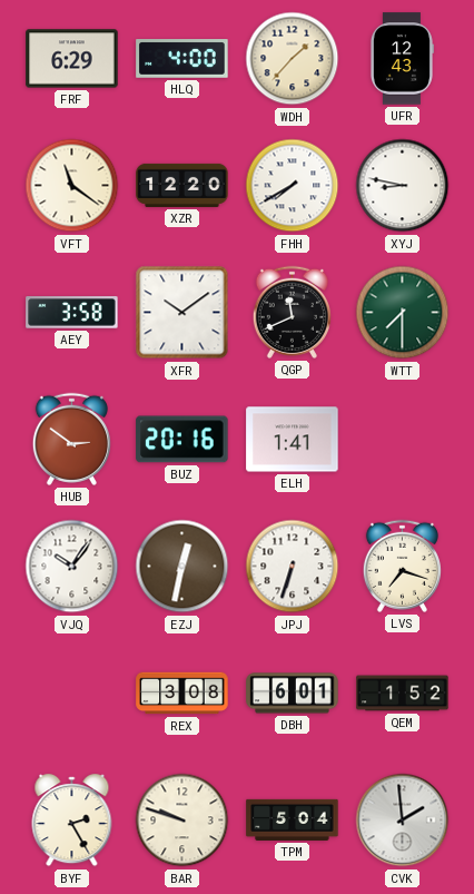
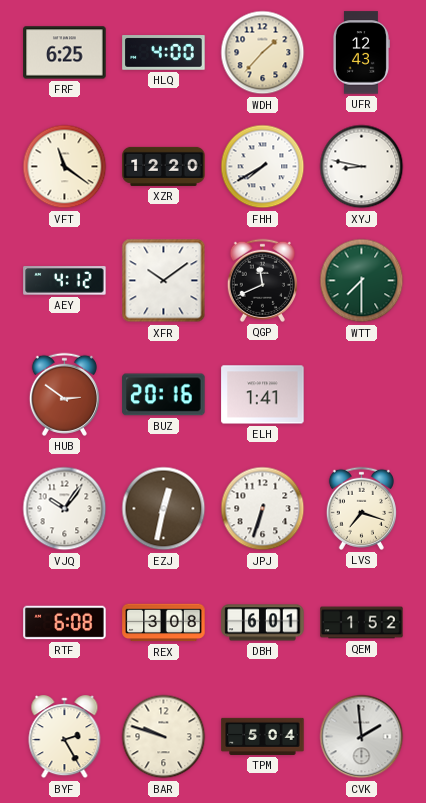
FRF: 6:29 -> 6:25
AEY: 3:58 -> 4:12
RTF: none -> 6:08
